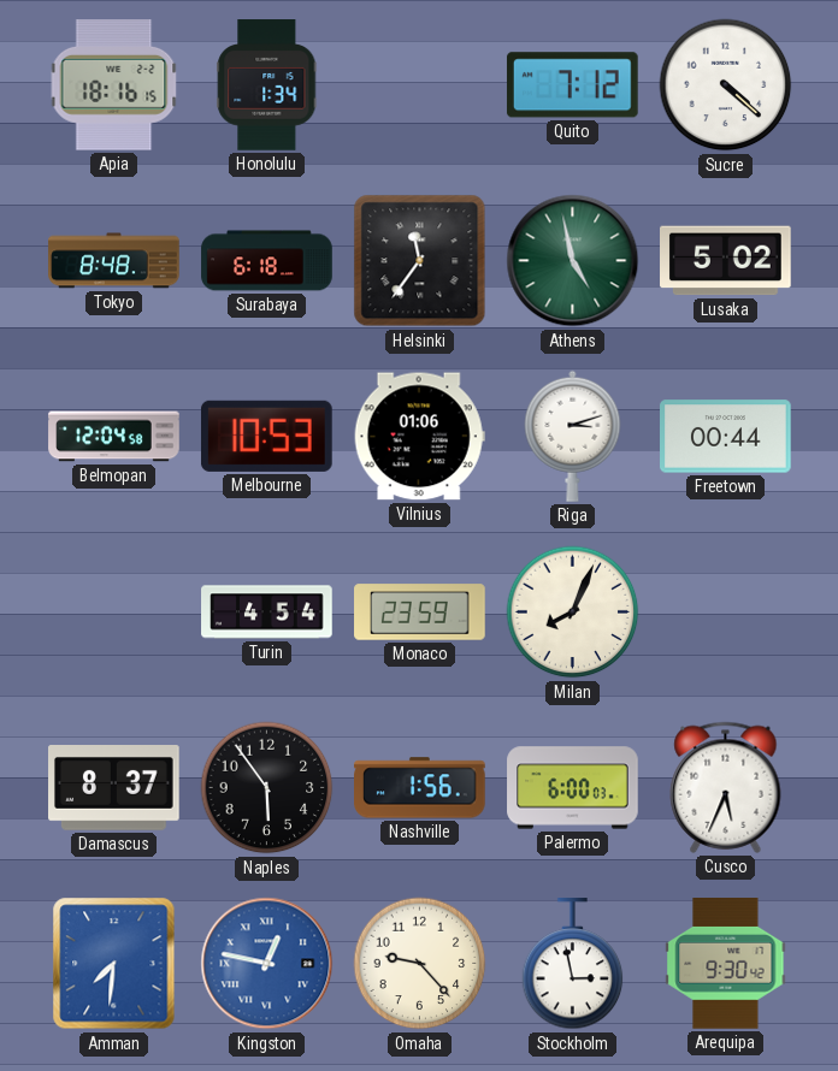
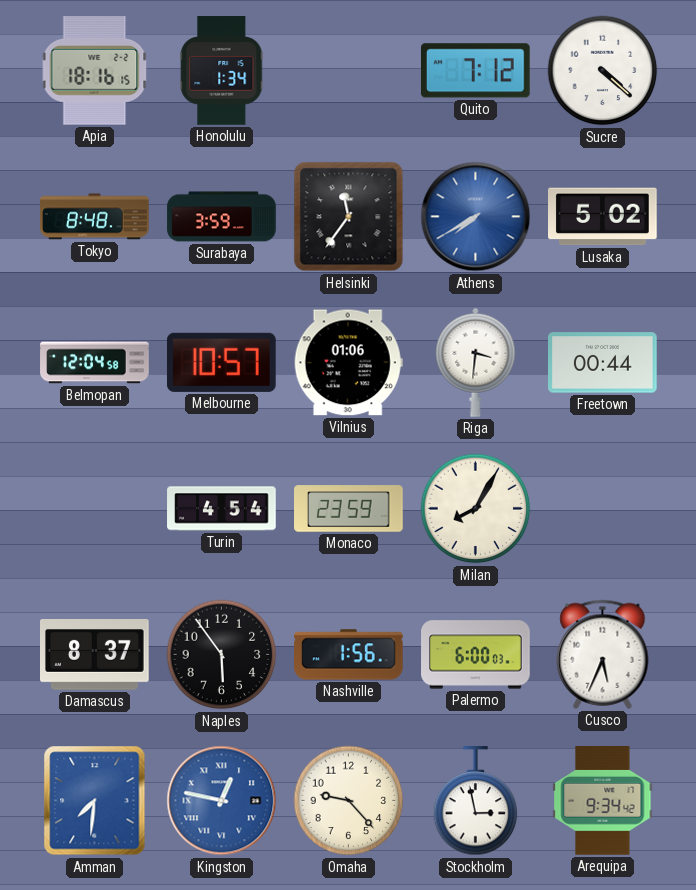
Surabaya: 6:18 -> 3:59
Athens: 4:58 -> 7:40
Athens dial: green -> blue
Melbourne: 10:53 -> 10:57
Riga: 3:12 -> 3:31
Milan: 8:04 -> 8:05
Arequipa: 9:30 -> 9:34
